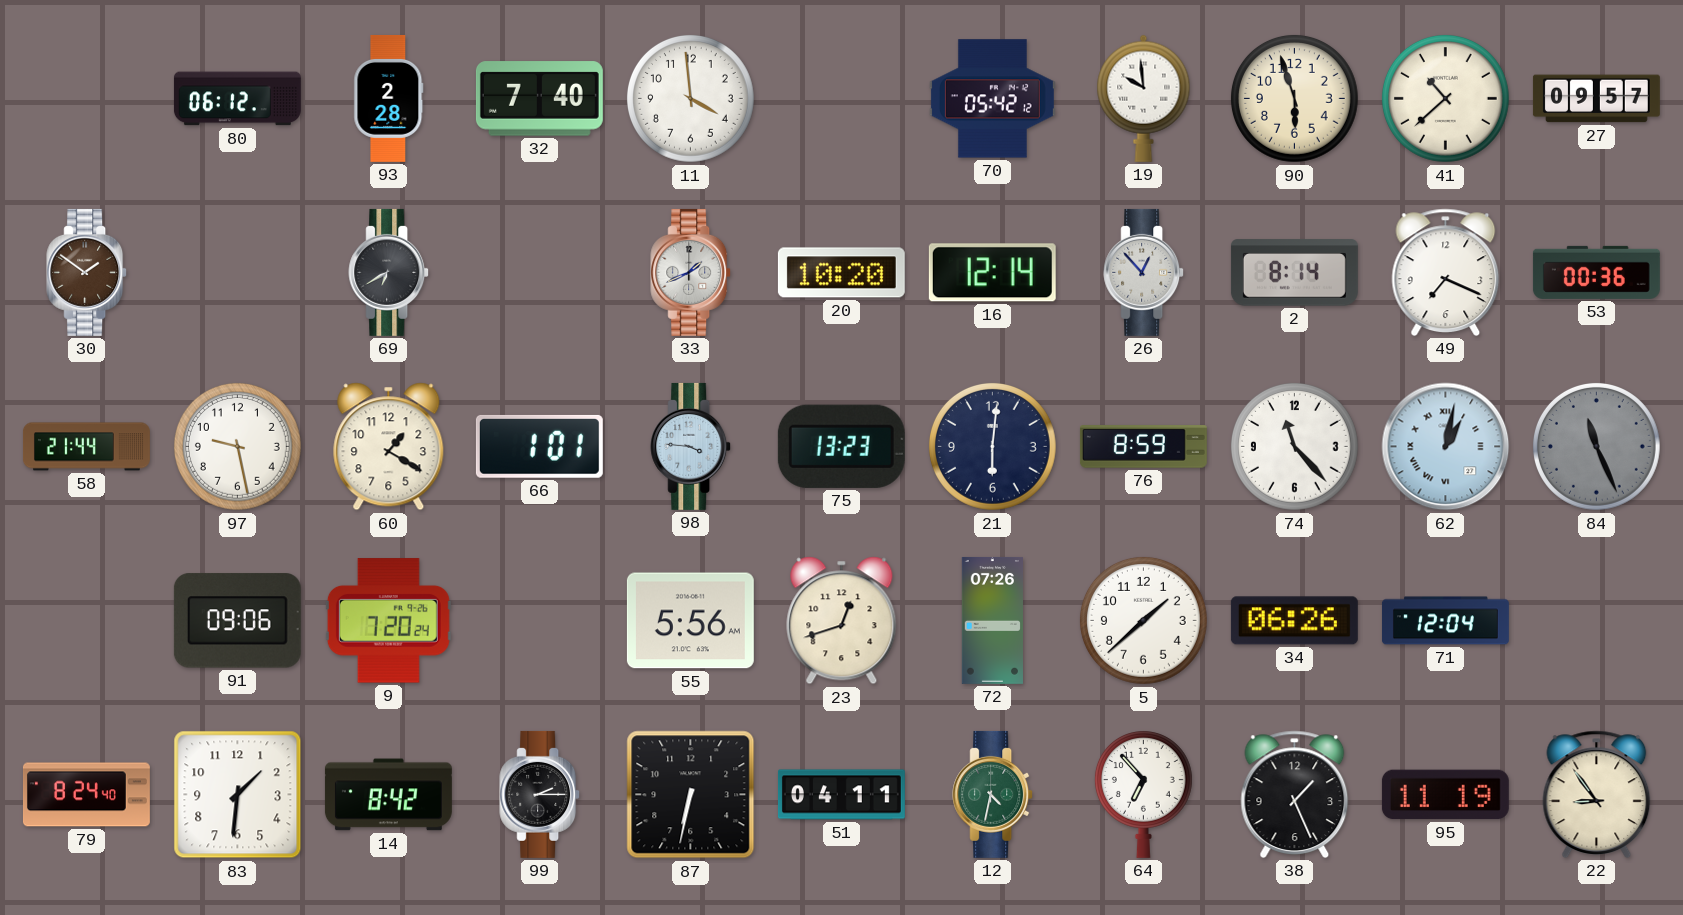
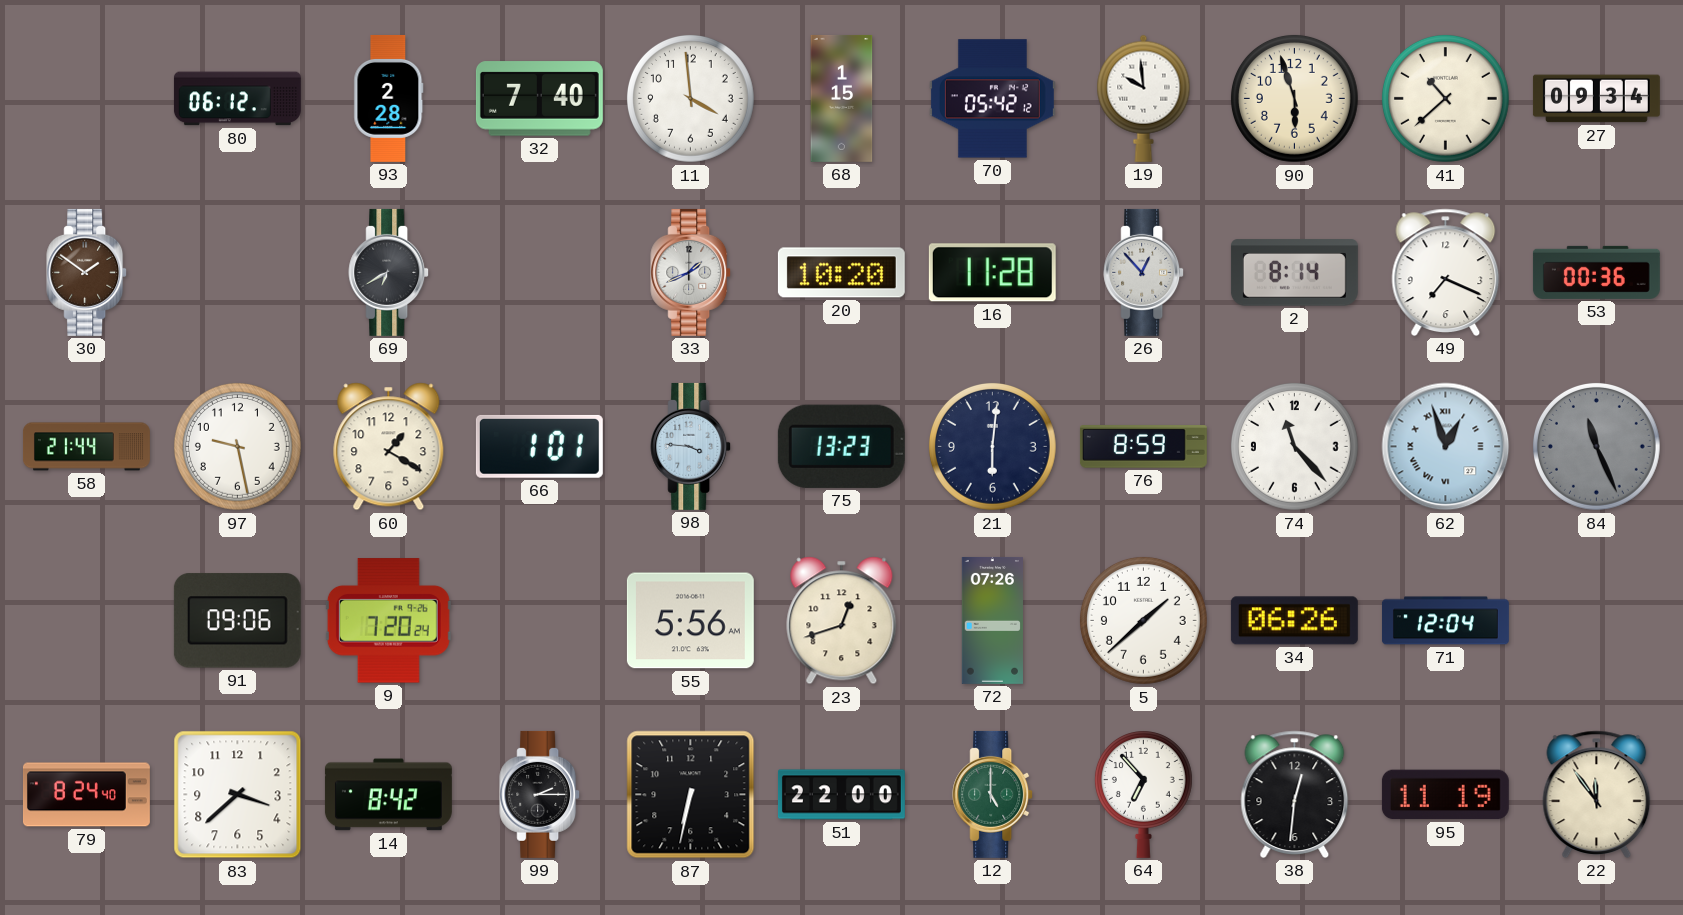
68: none -> 1:15
27: 09:57 -> 09:34
16: 12:14 -> 11:28
62: 1:02 -> 12:57
83: 1:31 -> 3:38
51: 04:11 -> 22:00
12: 4:32 -> 5:00
38: 1:26 -> 12:31
22: 8:54 -> 11:54
